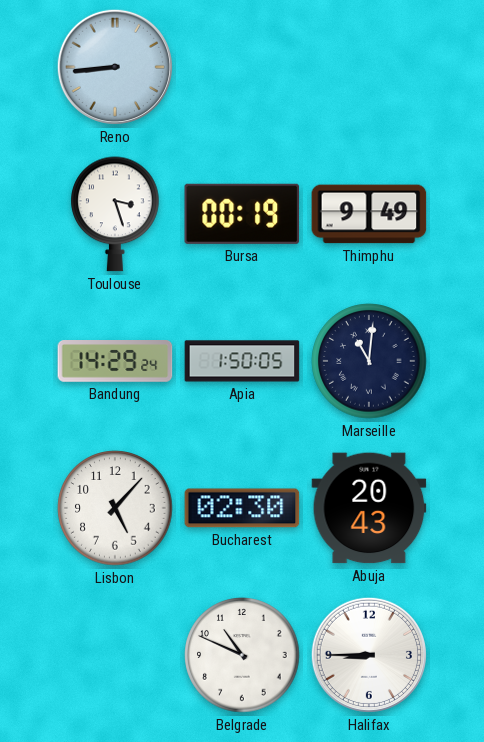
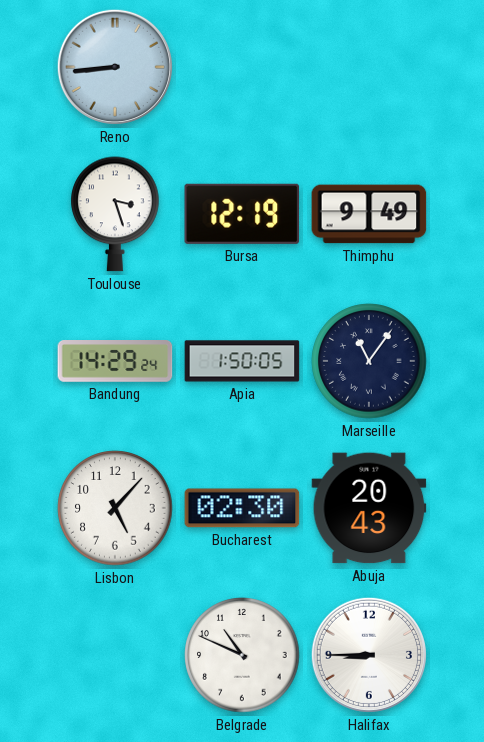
Bursa: 00:19 -> 12:19
Marseille: 11:01 -> 11:06
